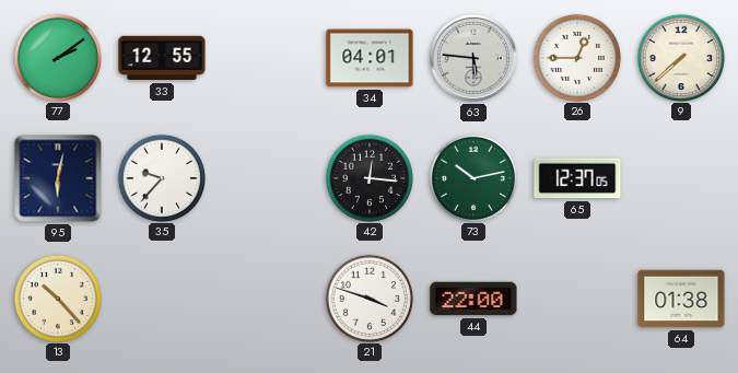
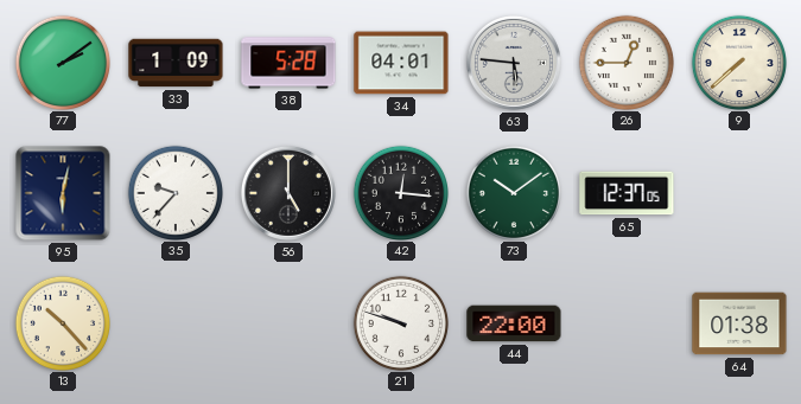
33: 12:55 -> 1:09
38: none -> 5:28
56: none -> 5:00
73: 10:13 -> 10:09
21: 3:48 -> 9:48
